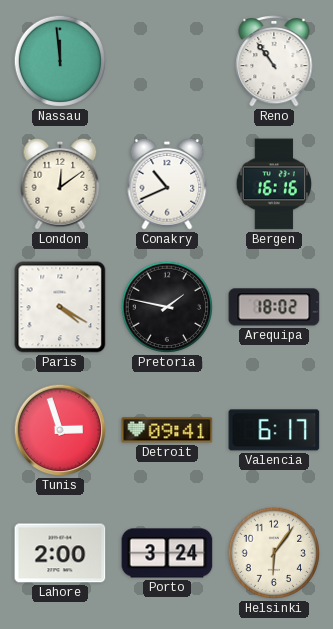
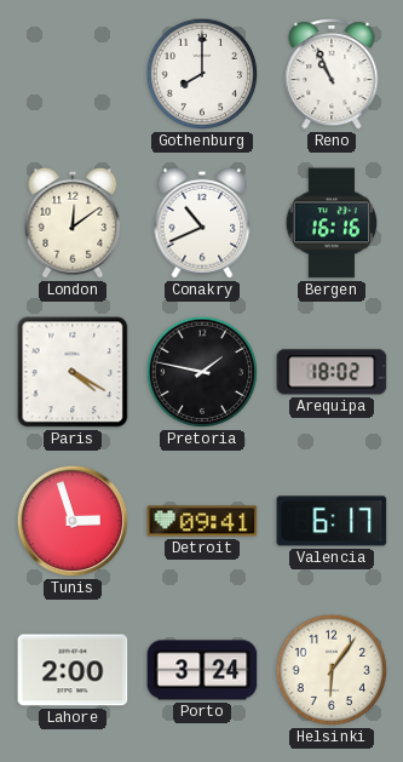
Nassau: 11:59 -> none
Gothenburg: none -> 8:00
Reno: 10:54 -> 10:56
